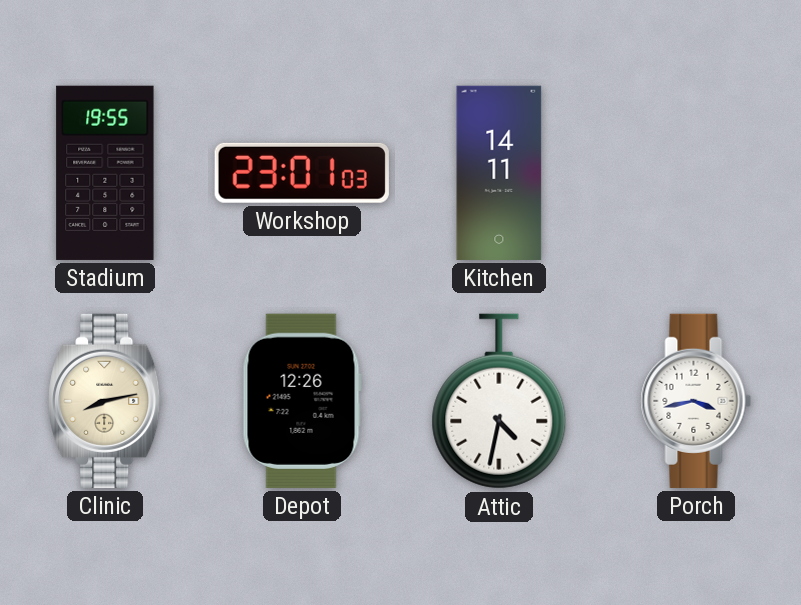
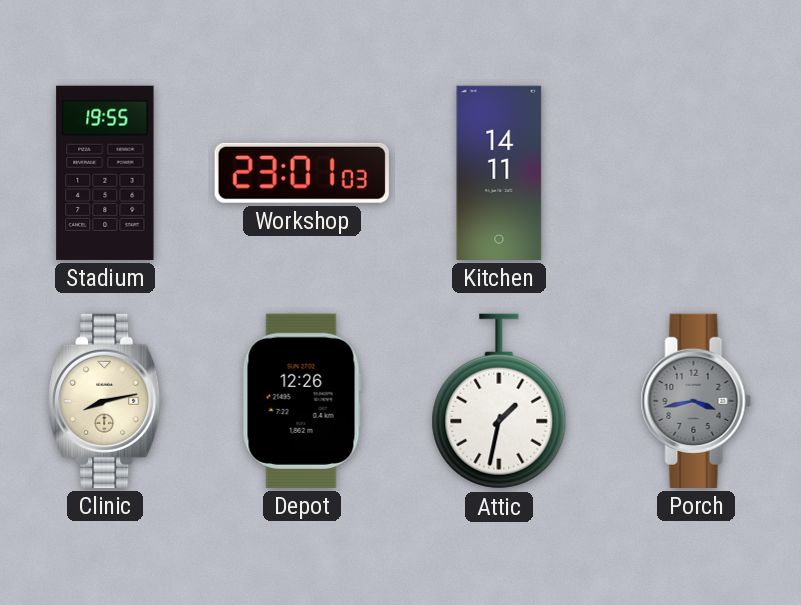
Attic: 4:32 -> 1:32
Porch dial: white -> grey
